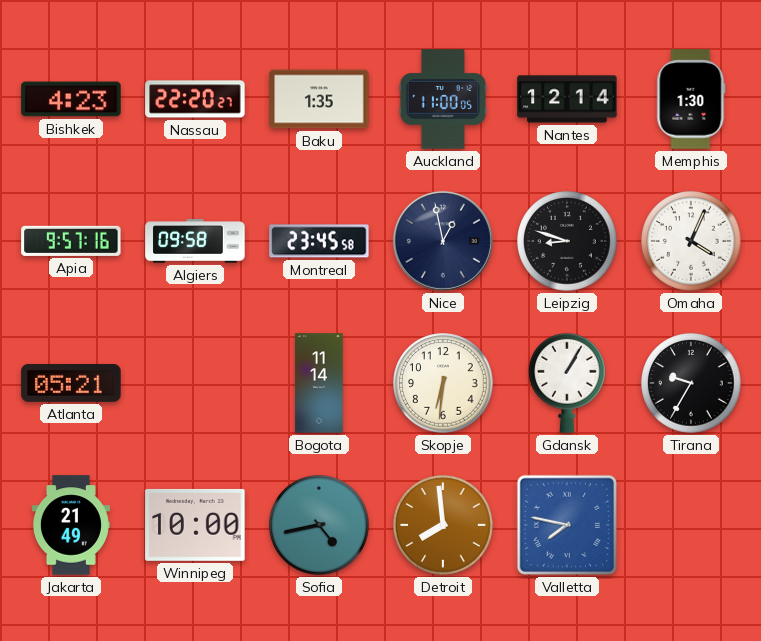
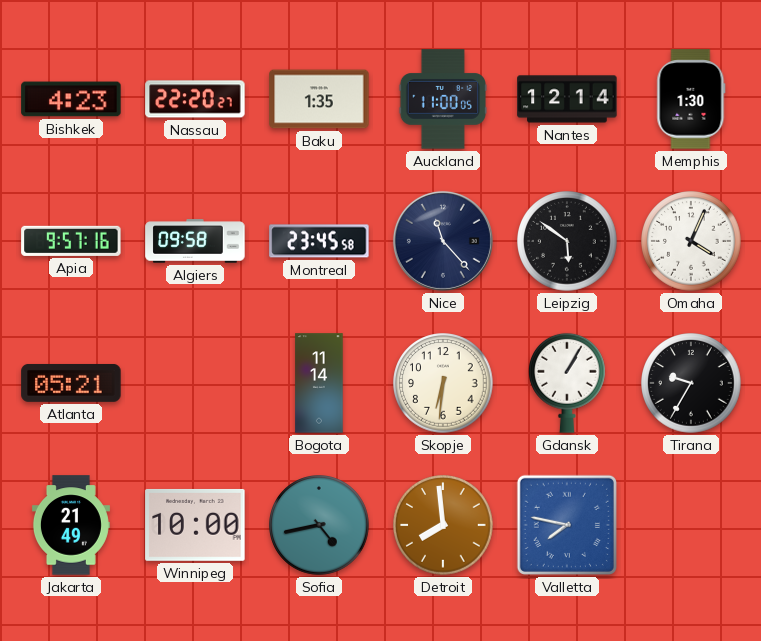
Nice: 12:58 -> 11:23
Leipzig: 8:48 -> 5:51
